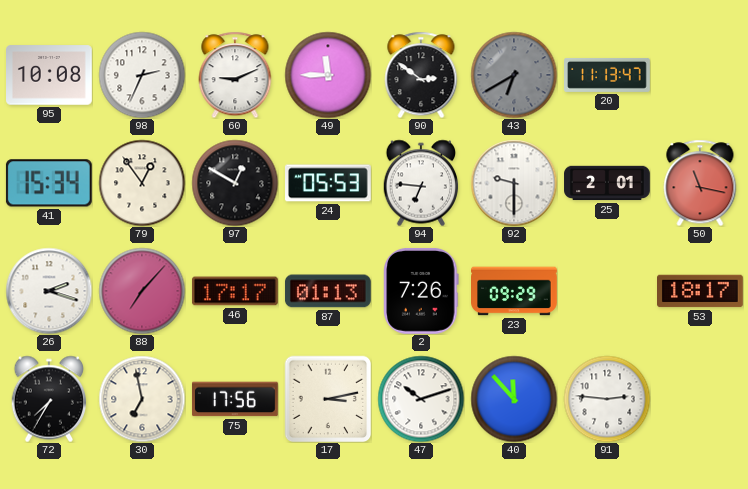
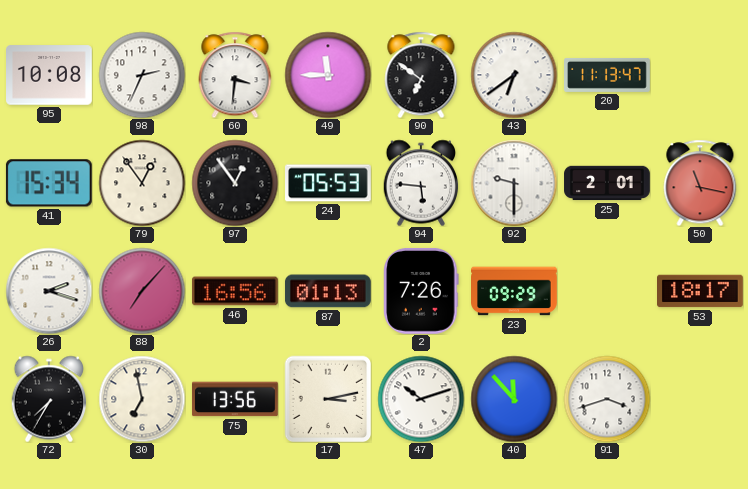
60: 9:11 -> 3:31
90: 2:51 -> 6:51
43: 6:40 -> 6:39
43 dial: grey -> white
97: 12:50 -> 12:54
94: 6:46 -> 5:46
46: 17:17 -> 16:56
75: 17:56 -> 13:56
91: 2:46 -> 3:42
